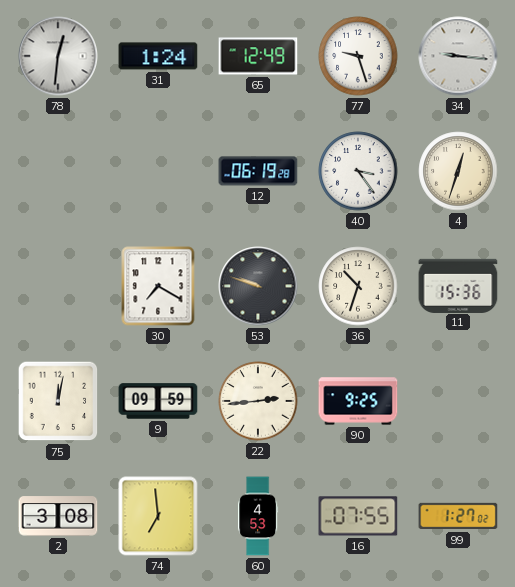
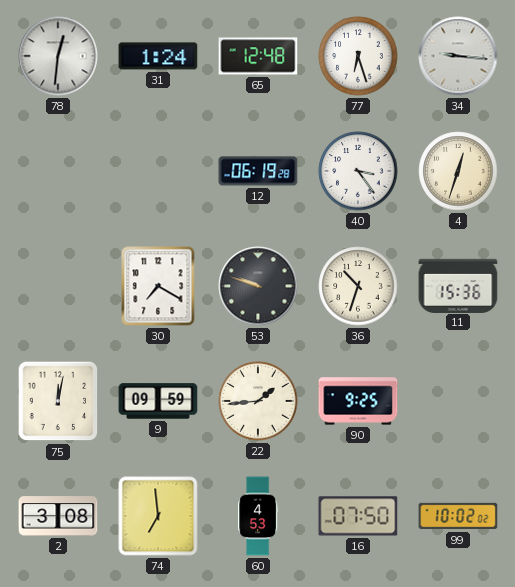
65: 12:49 -> 12:48
77: 9:27 -> 6:27
22: 2:44 -> 1:44
16: 07:55 -> 07:50
99: 1:27 -> 10:02
